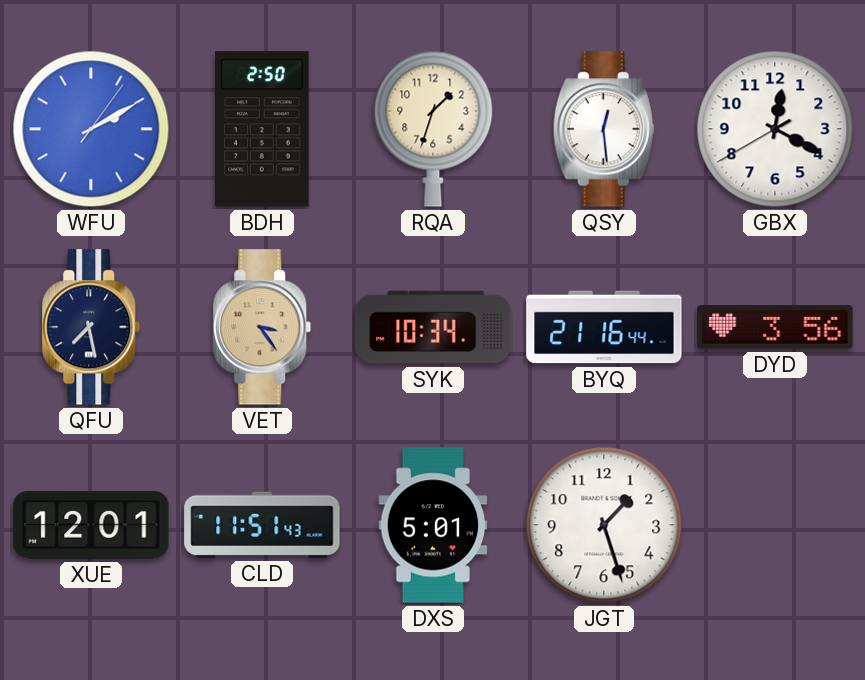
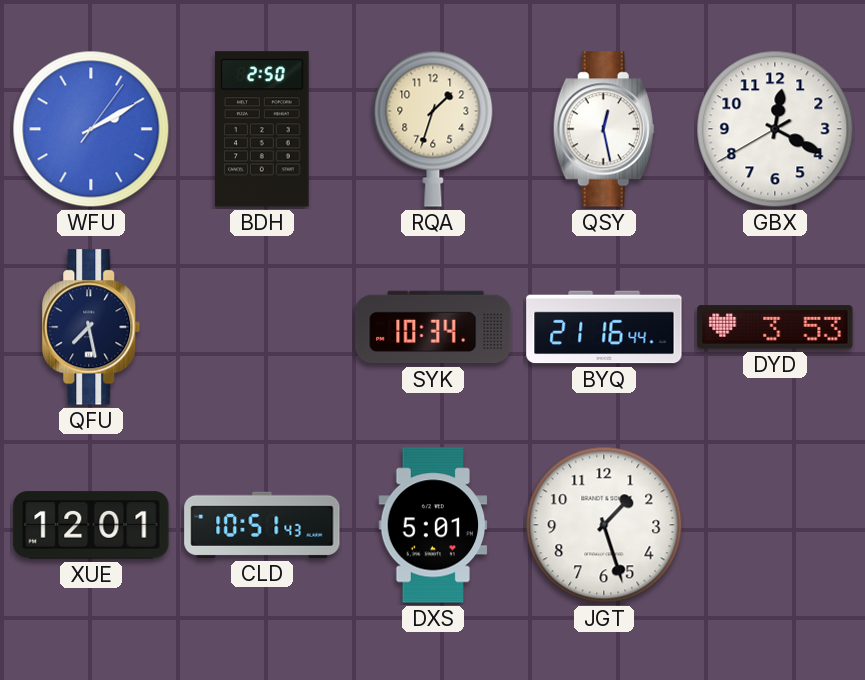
QSY: 12:29 -> 12:28
VET: 3:24 -> none
DYD: 3:56 -> 3:53
CLD: 11:51 -> 10:51
